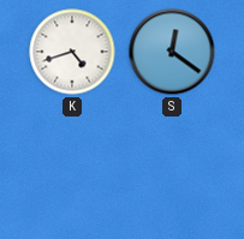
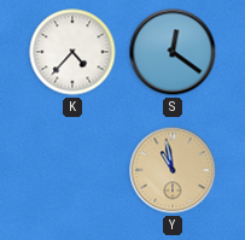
K: 4:42 -> 4:37
Y: none -> 10:58
